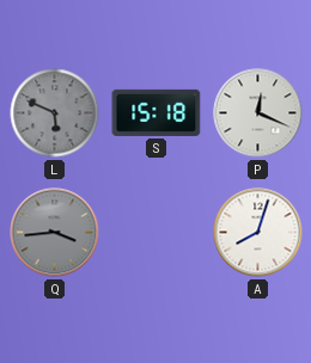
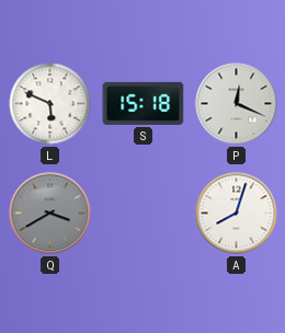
L dial: grey -> white
Q: 3:44 -> 3:40
